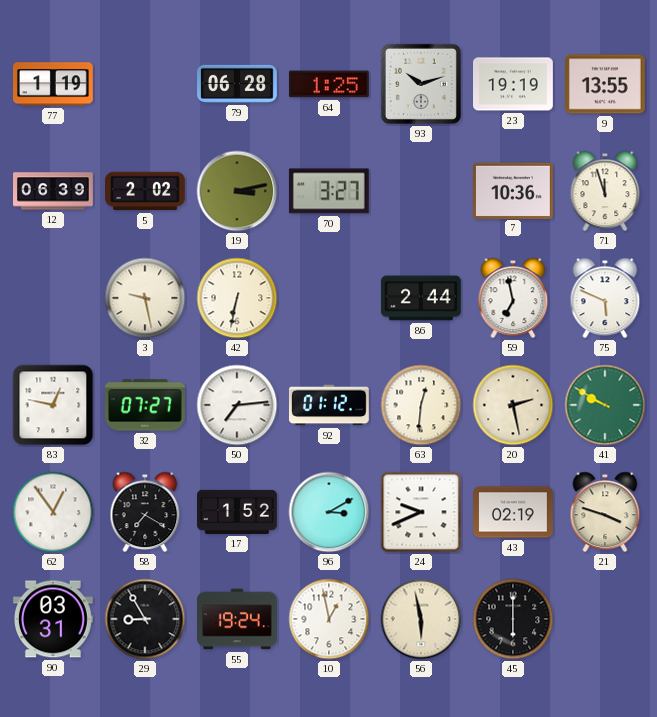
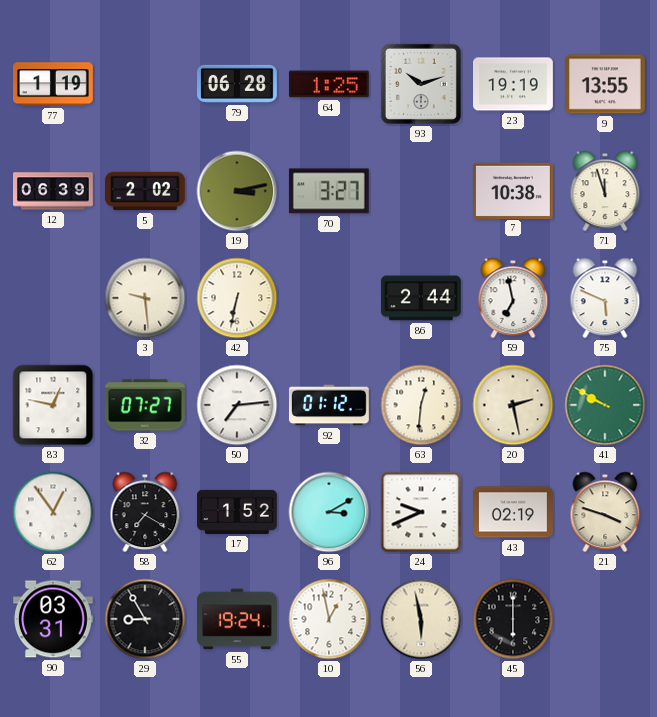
7: 10:36 -> 10:38
3: 9:28 -> 9:29
